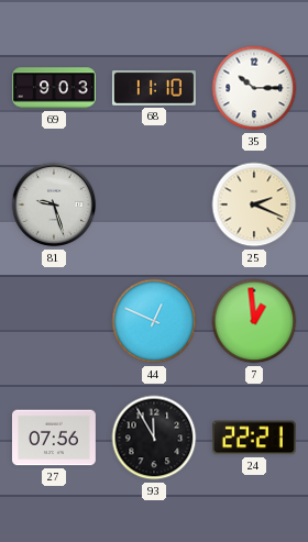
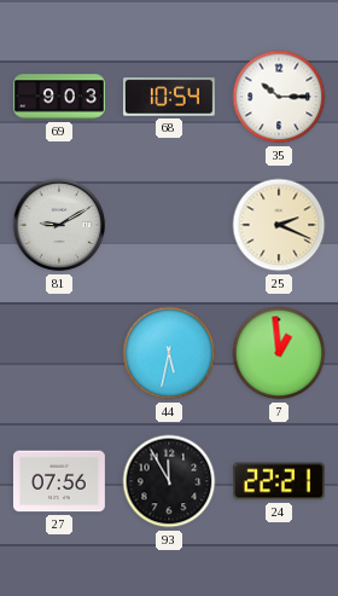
68: 11:10 -> 10:54
81: 9:27 -> 9:10
44: 12:49 -> 5:32
